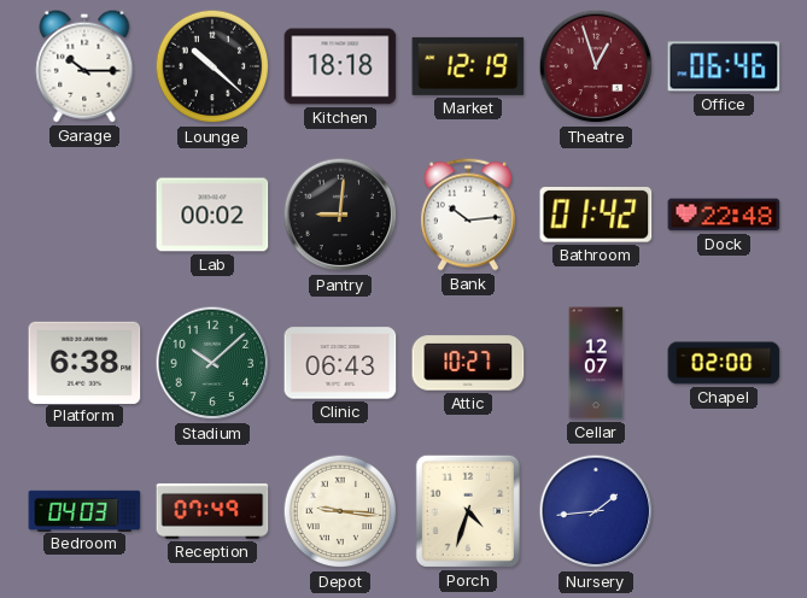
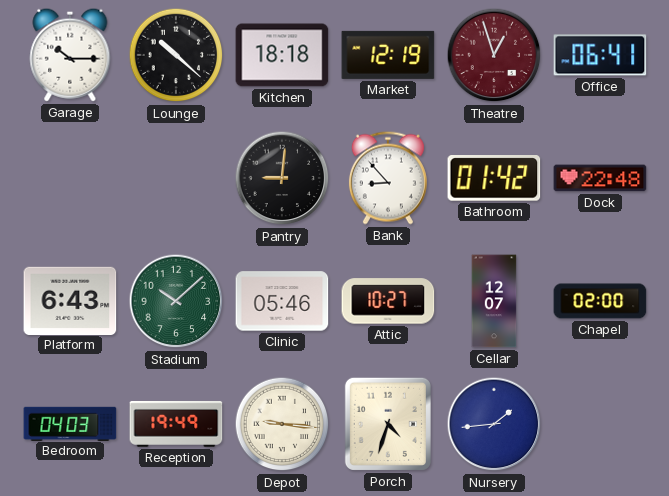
Office: 06:46 -> 06:41
Lab: 00:02 -> none
Bank: 10:14 -> 8:53
Platform: 6:38 -> 6:43
Clinic: 06:43 -> 05:46
Reception: 07:49 -> 19:49
